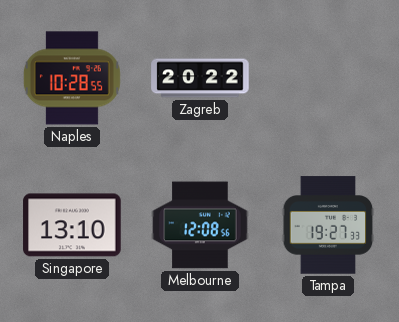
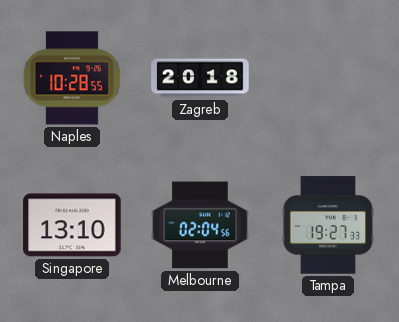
Zagreb: 20:22 -> 20:18
Melbourne: 12:08 -> 02:04
